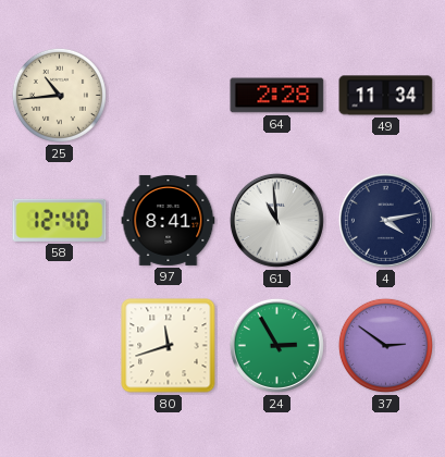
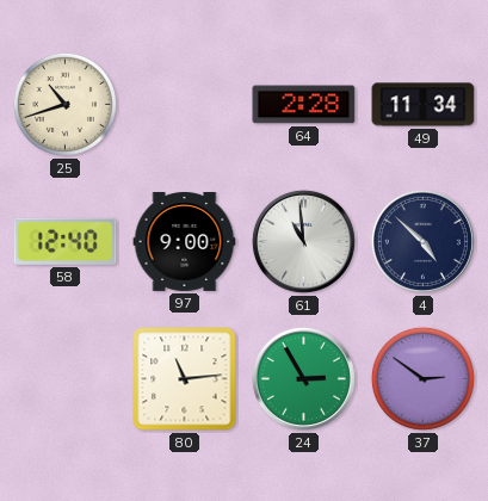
25: 10:44 -> 10:42
97: 8:41 -> 9:00
4: 4:13 -> 4:52
80: 11:42 -> 11:14
